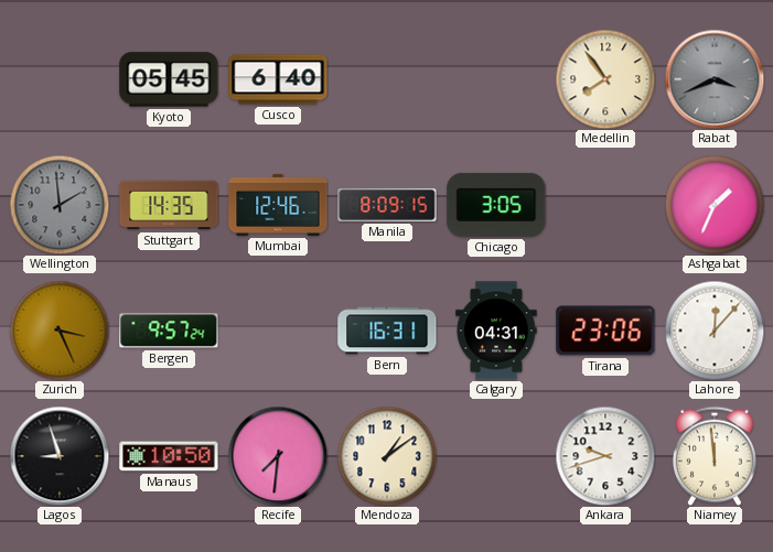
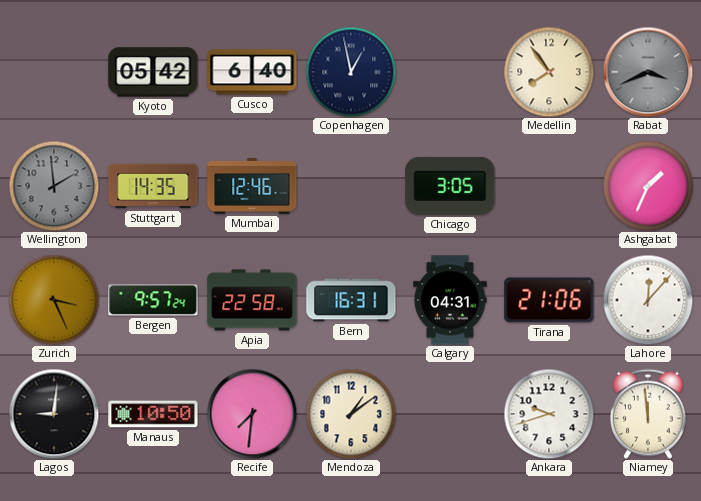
Kyoto: 05:45 -> 05:42
Copenhagen: none -> 12:58
Manila: 8:09 -> none
Apia: none -> 22:58
Tirana: 23:06 -> 21:06
Lagos: 8:57 -> 9:01
